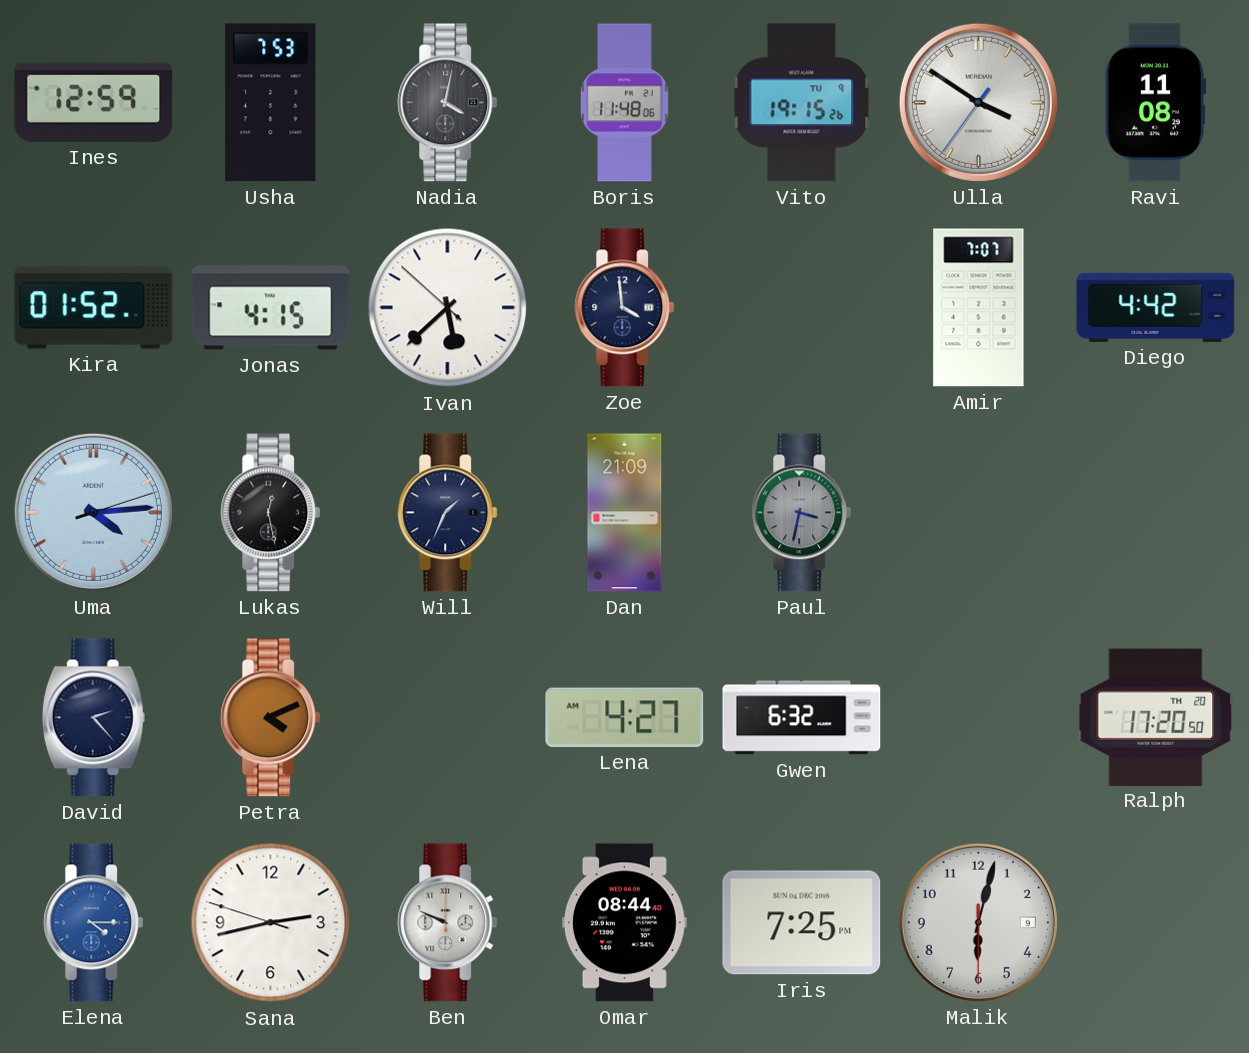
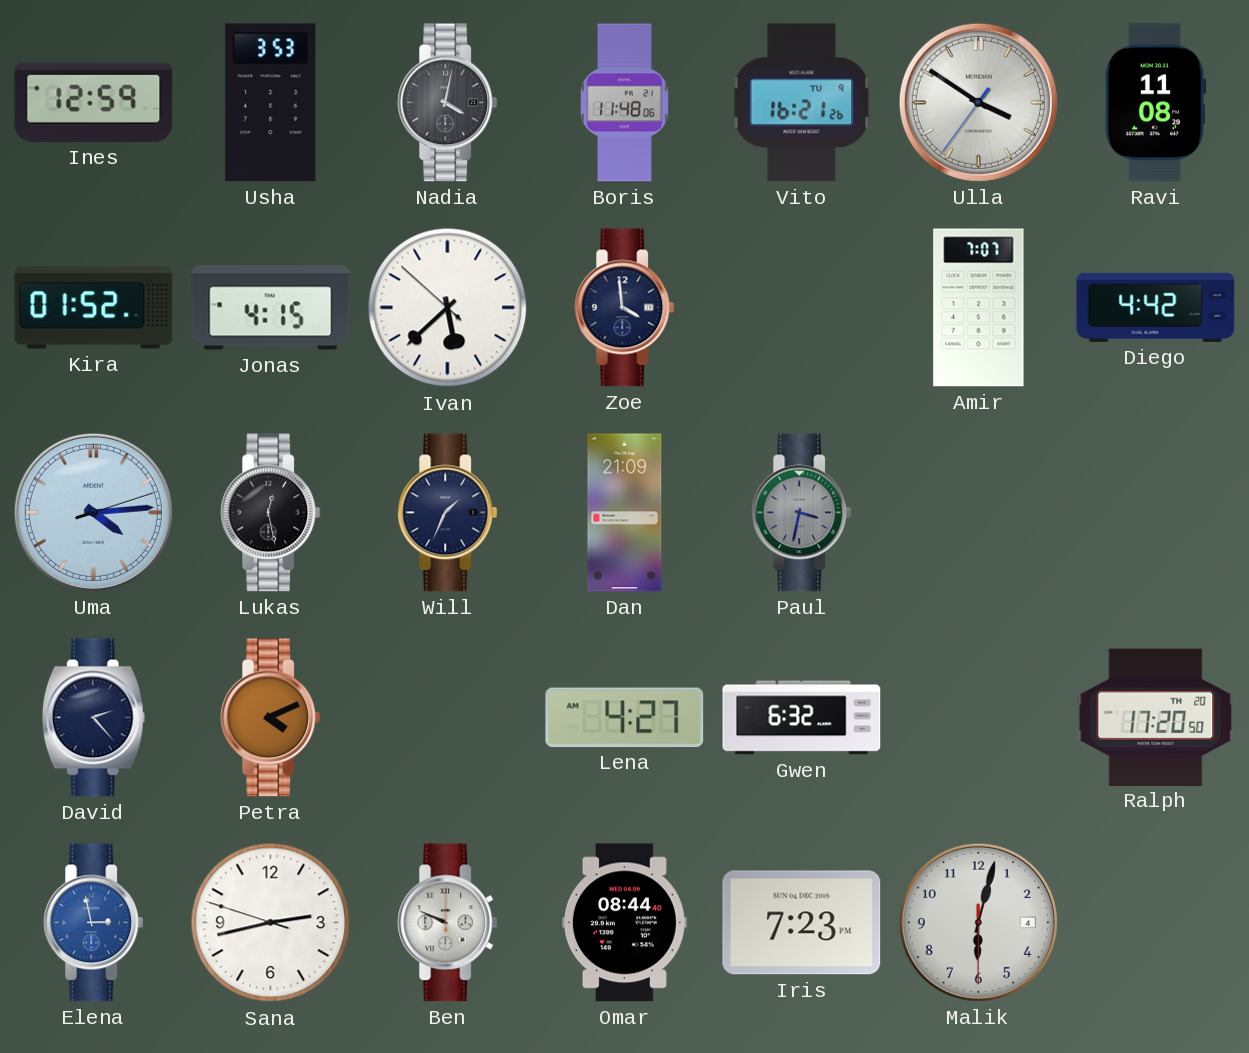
Usha: 7:53 -> 3:53
Vito: 19:15 -> 16:21
Elena: 4:15 -> 2:58
Iris: 7:25 -> 7:23
Malik date: 9 -> 4
